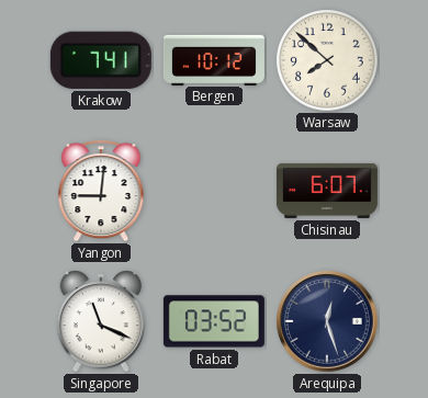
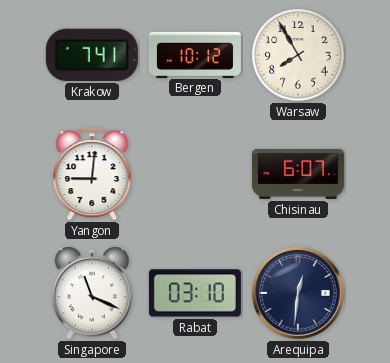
Warsaw: 7:52 -> 7:55
Rabat: 03:52 -> 03:10
Arequipa: 12:27 -> 12:31
